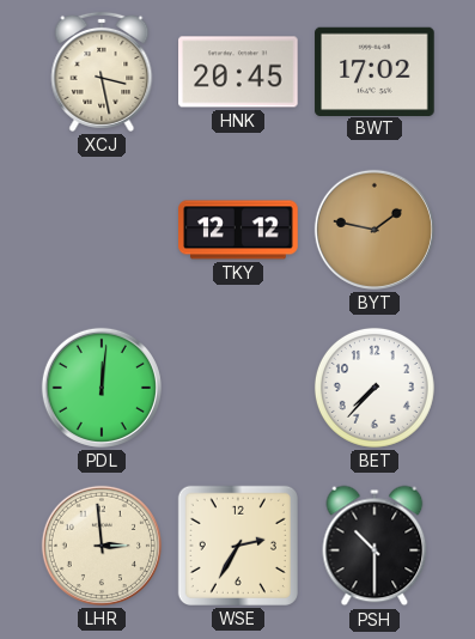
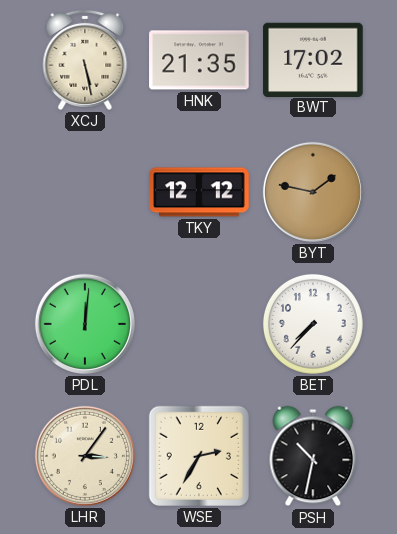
XCJ: 3:28 -> 5:28
HNK: 20:45 -> 21:35
LHR: 2:59 -> 3:06
PSH: 10:30 -> 10:32
